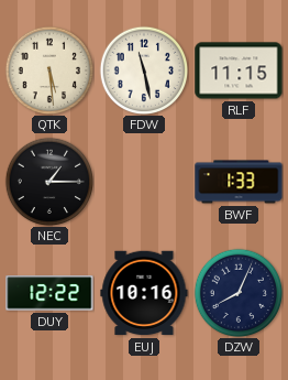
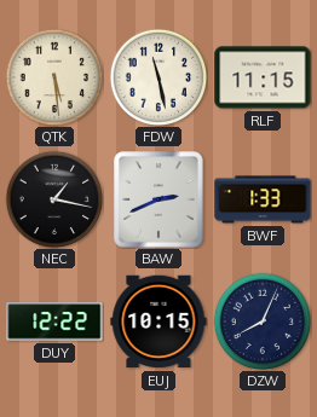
NEC: 1:15 -> 1:17
BAW: none -> 2:41
EUJ: 10:16 -> 10:15
